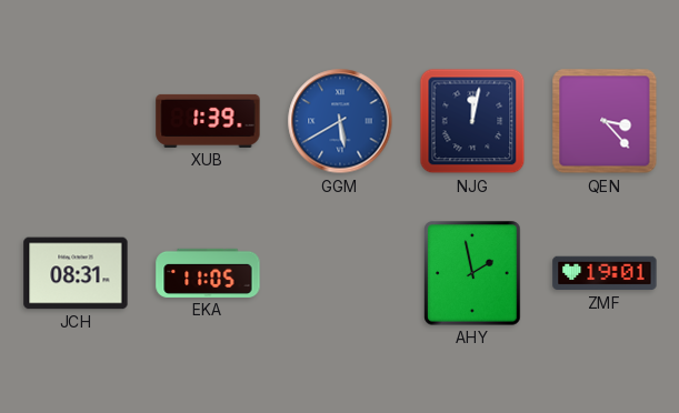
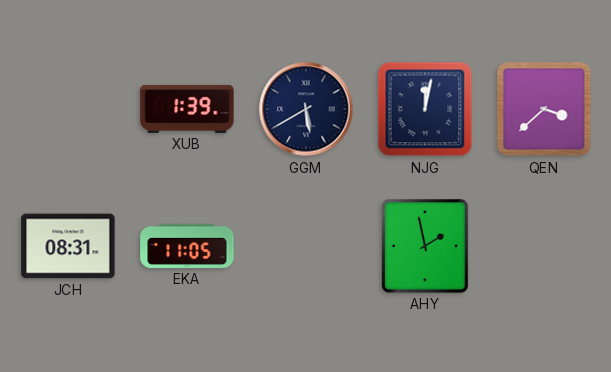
GGM dial: blue -> navy
QEN: 3:23 -> 3:38
ZMF: 19:01 -> none
